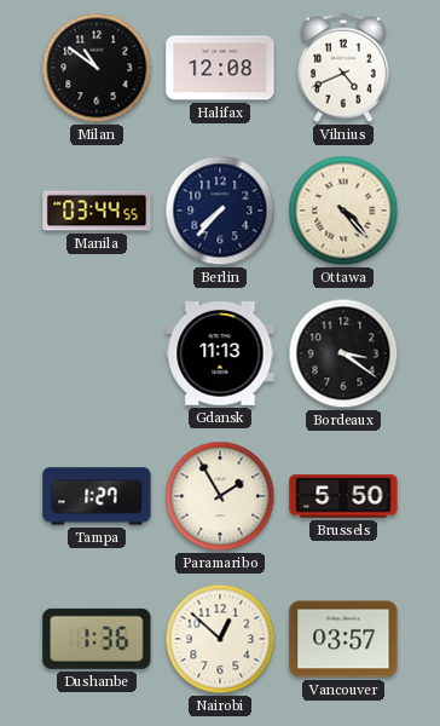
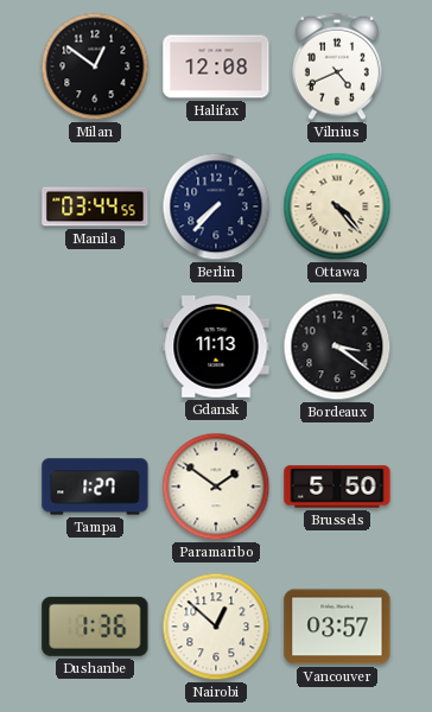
Milan: 10:51 -> 12:51
Paramaribo: 1:55 -> 1:51
